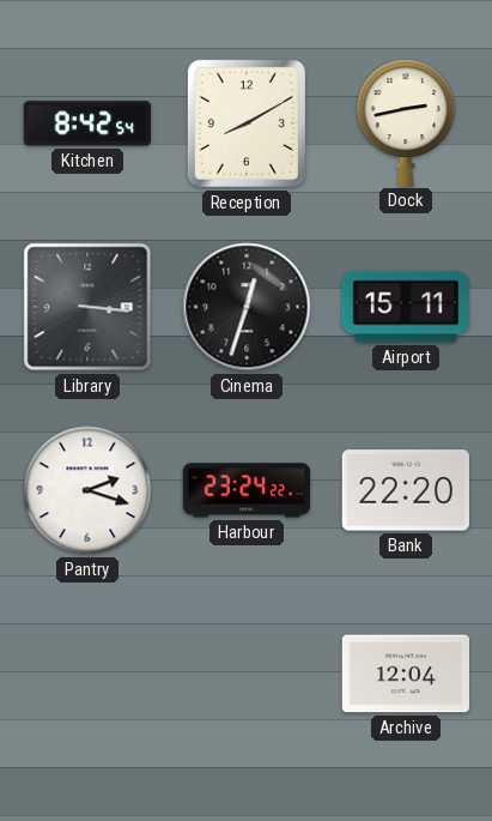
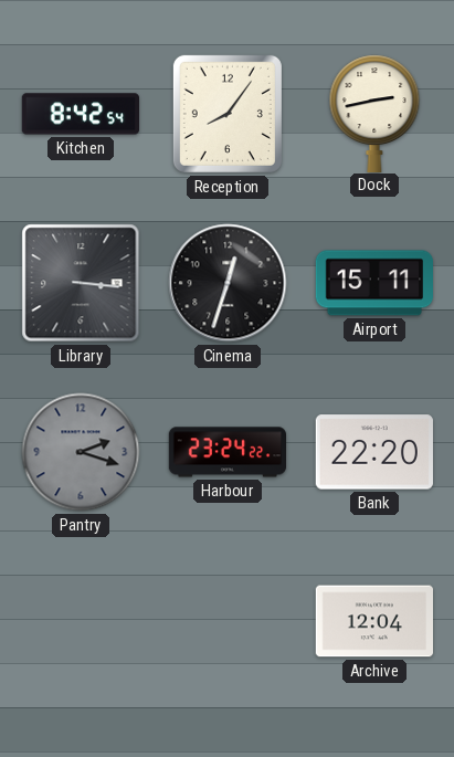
Reception: 8:10 -> 8:06
Pantry dial: white -> grey
